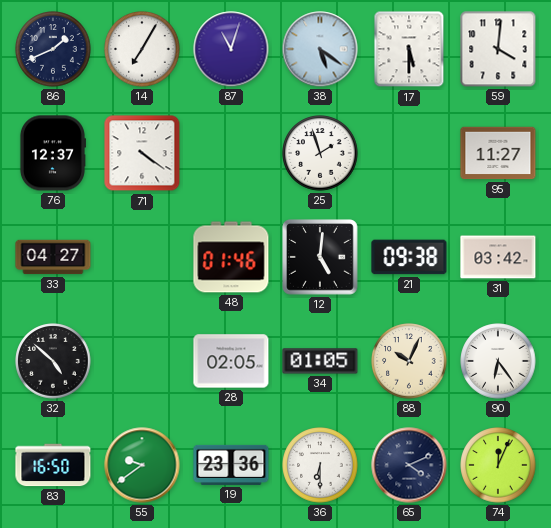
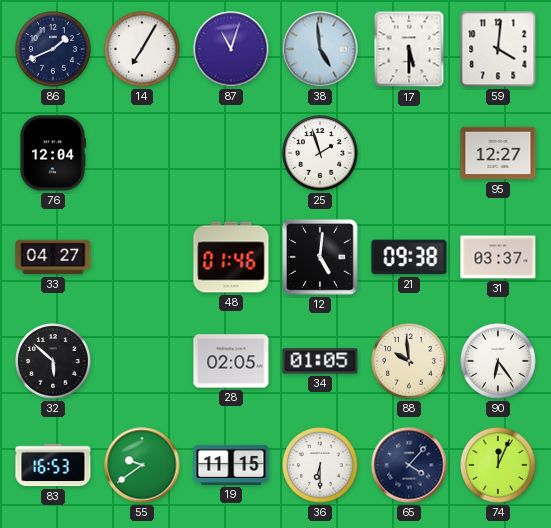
38: 5:21 -> 4:59
76: 12:37 -> 12:04
71: 4:21 -> none
95: 11:27 -> 12:27
31: 03:42 -> 03:37
32: 4:52 -> 5:52
88: 10:04 -> 9:59
83: 16:50 -> 16:53
19: 23:36 -> 11:15
65: 4:11 -> 4:07
